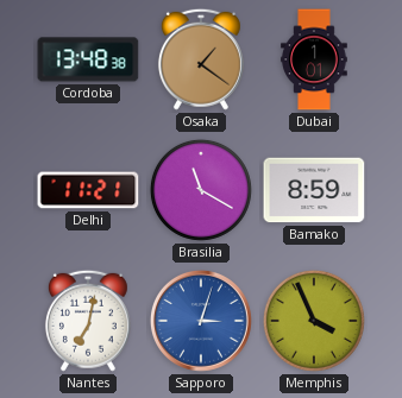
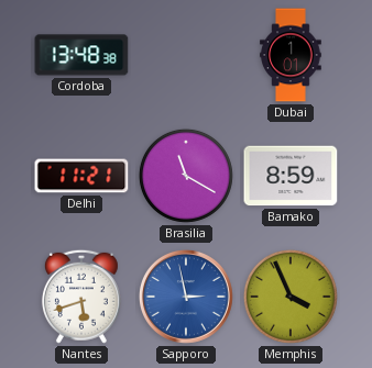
Osaka: 1:21 -> none
Nantes: 7:02 -> 5:42
Sapporo: 3:03 -> 2:58
